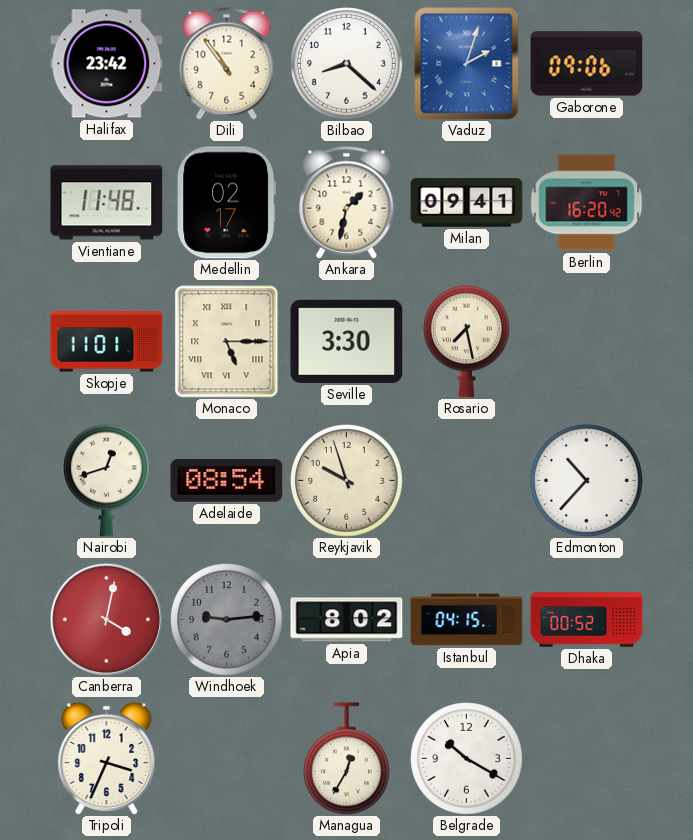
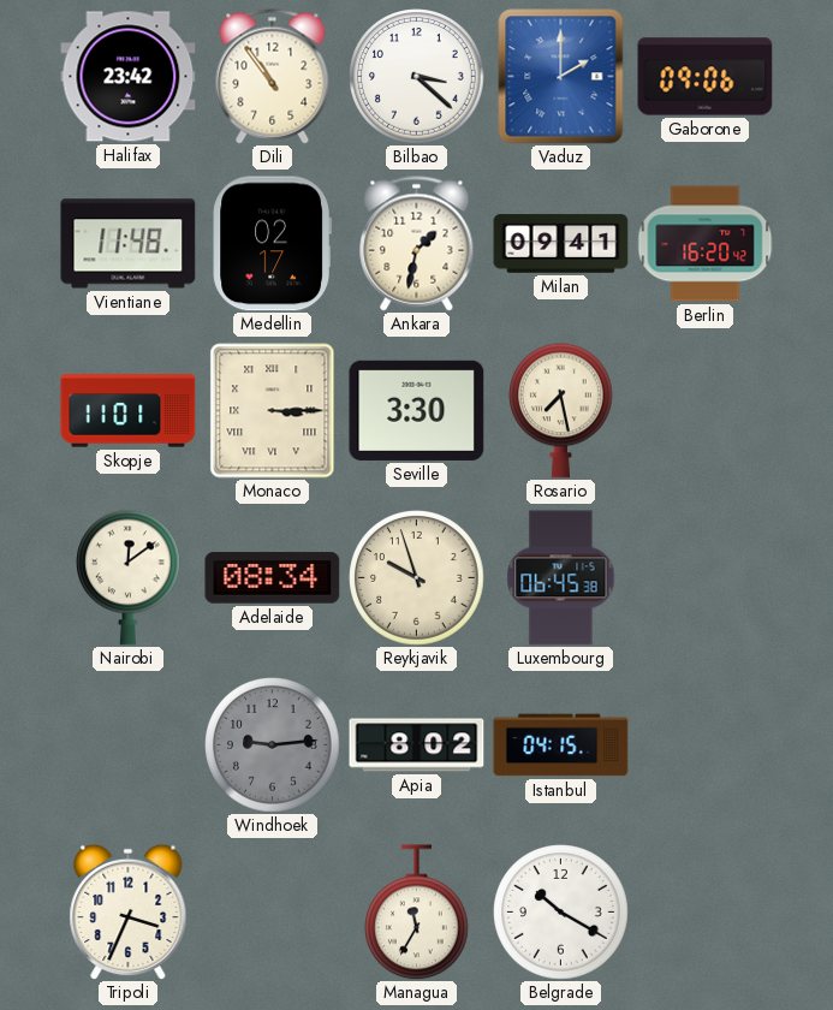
Bilbao: 8:22 -> 3:22
Vaduz: 2:03 -> 2:00
Monaco: 5:15 -> 3:15
Nairobi: 12:42 -> 12:09
Adelaide: 08:54 -> 08:34
Luxembourg: none -> 06:45
Edmonton: 10:37 -> none
Canberra: 4:02 -> none
Dhaka: 00:52 -> none
Managua: 12:35 -> 11:35
